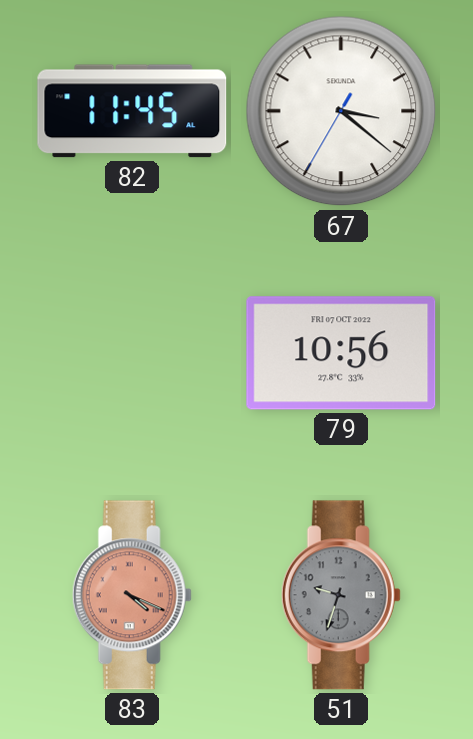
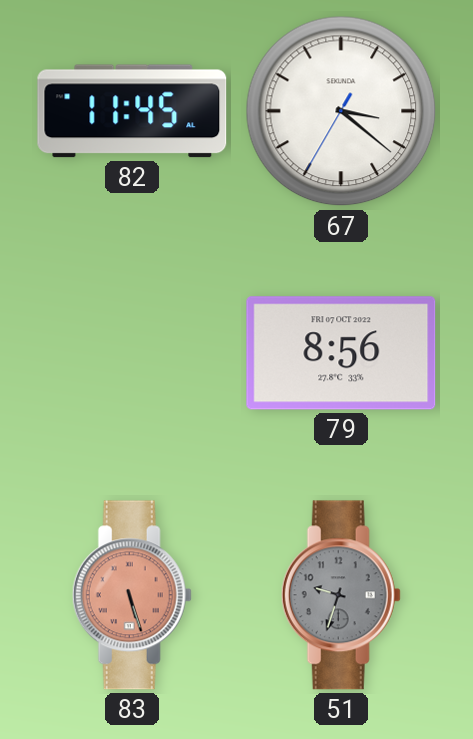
79: 10:56 -> 8:56
83: 4:19 -> 5:27
